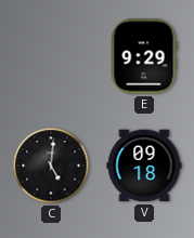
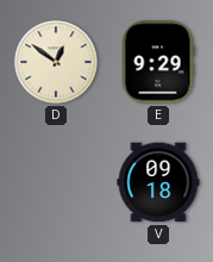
D: none -> 12:51
C: 5:01 -> none
